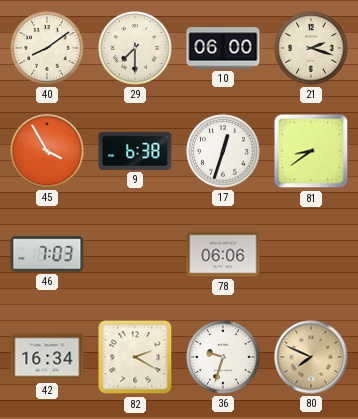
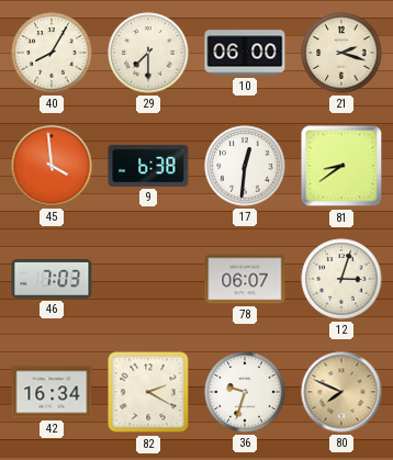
40: 8:09 -> 8:05
45: 3:55 -> 3:59
17: 12:33 -> 12:31
78: 06:06 -> 06:07
12: none -> 3:03
